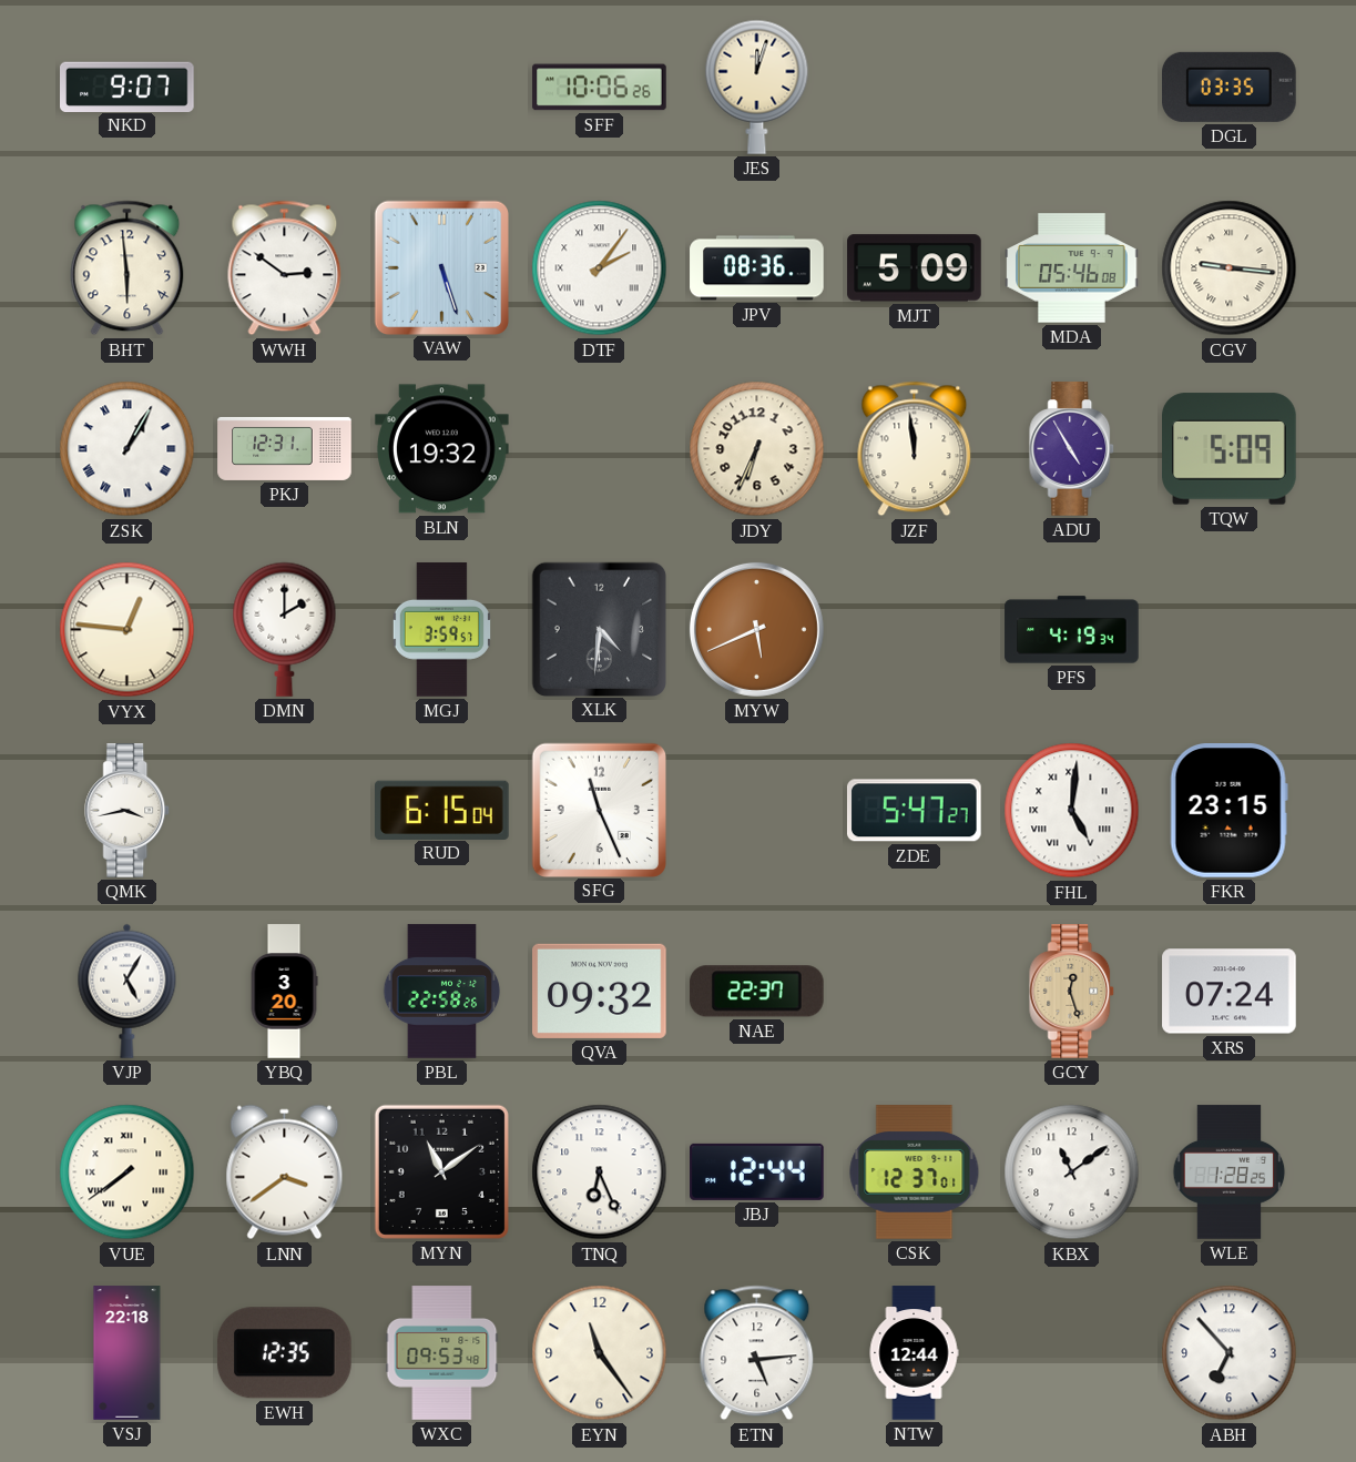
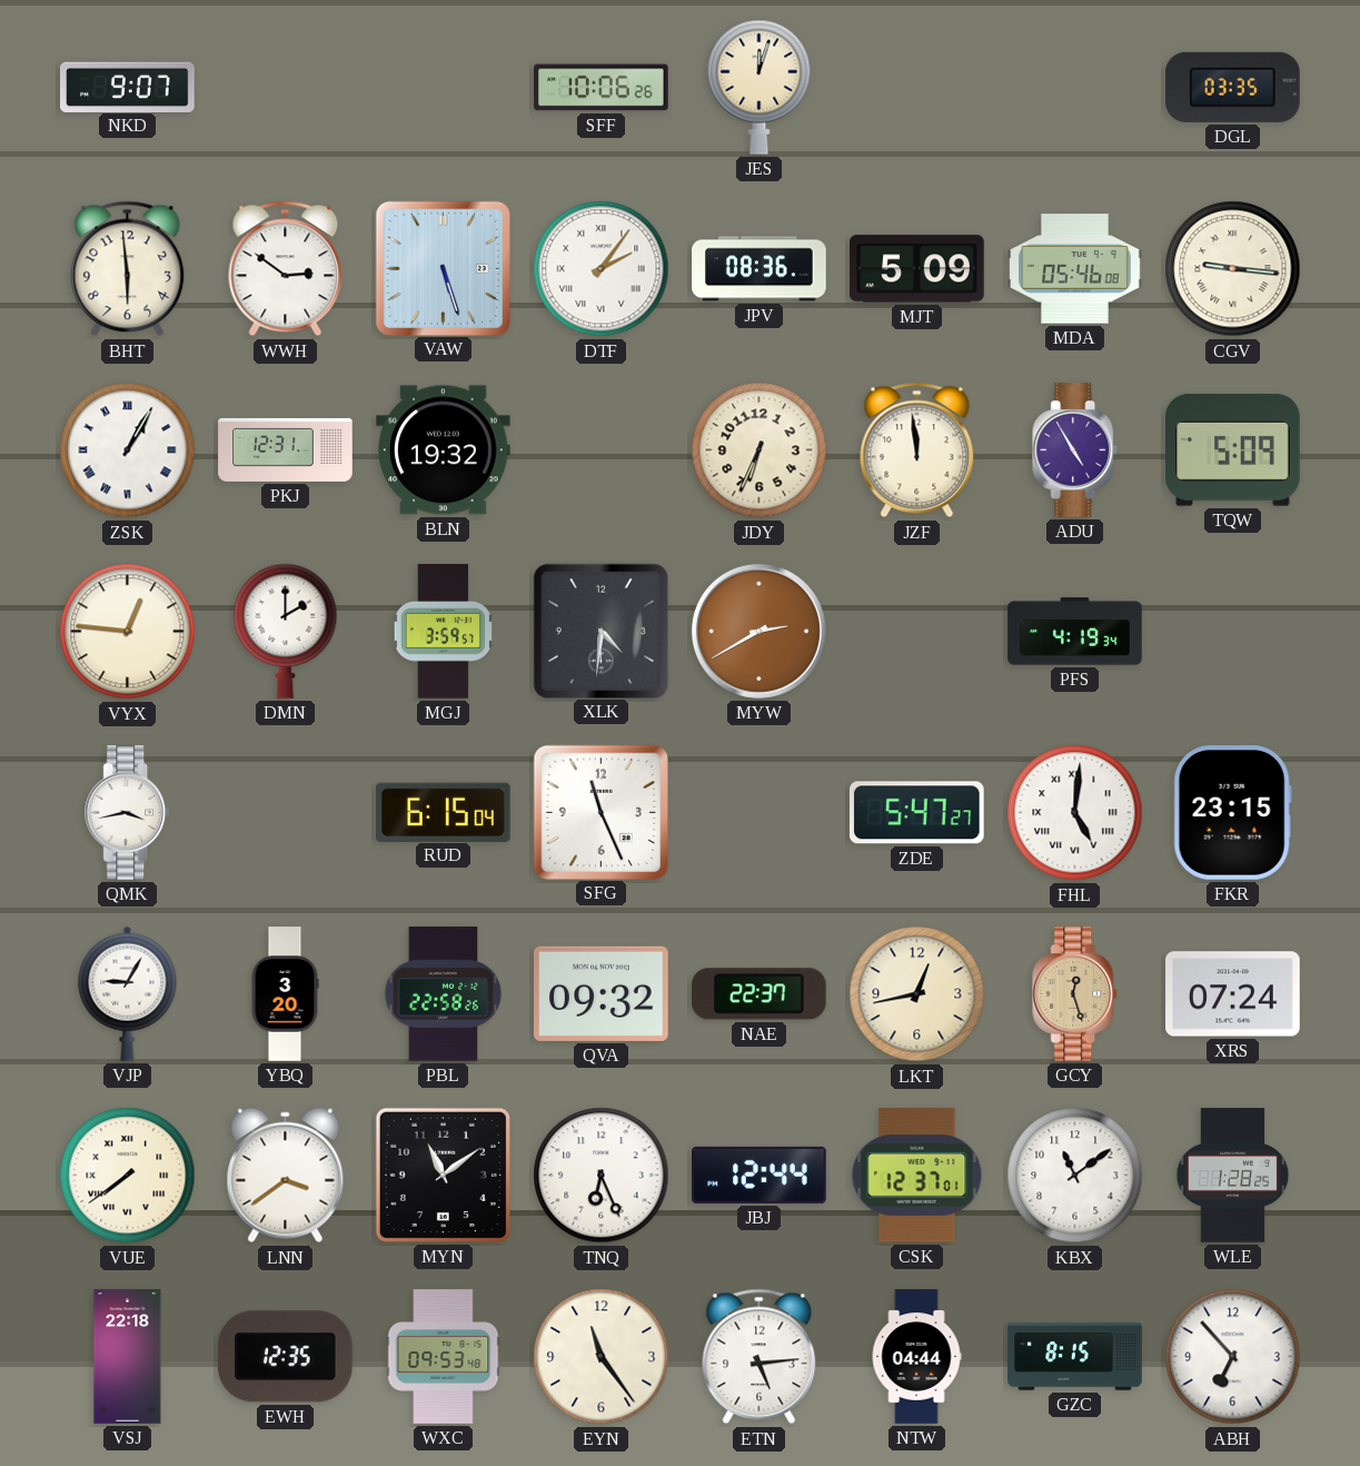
MYW: 5:41 -> 2:40
VJP: 5:05 -> 9:05
LKT: none -> 12:43
NTW: 12:44 -> 04:44
GZC: none -> 8:15
